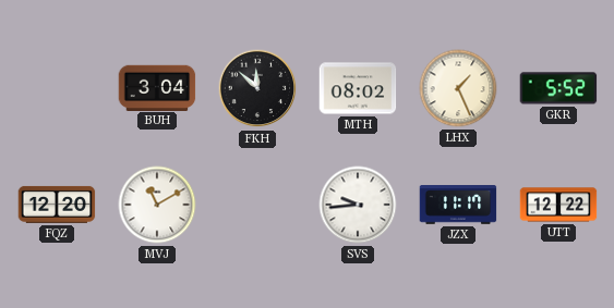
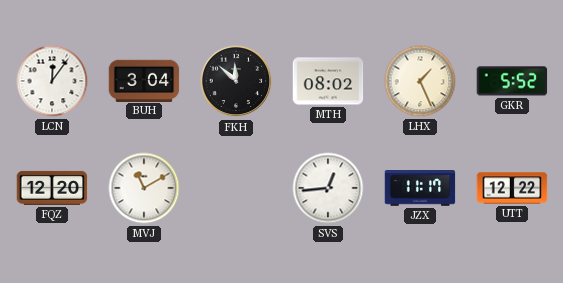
LCN: none -> 12:06
SVS: 9:44 -> 12:44
